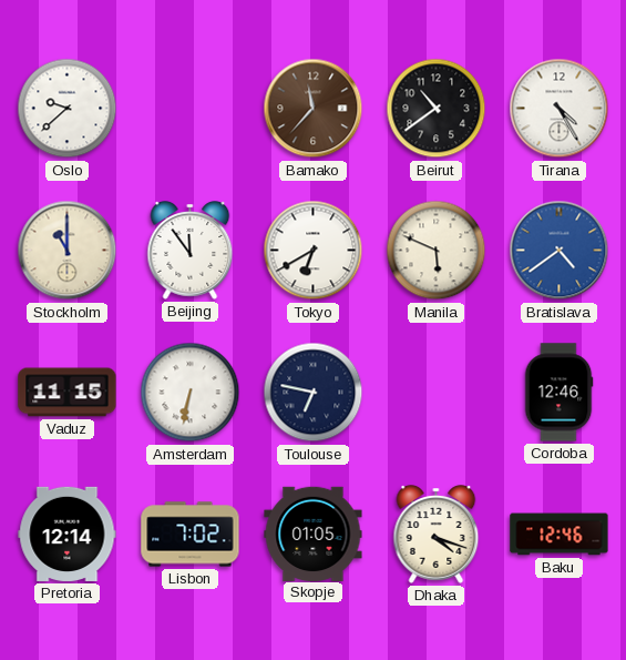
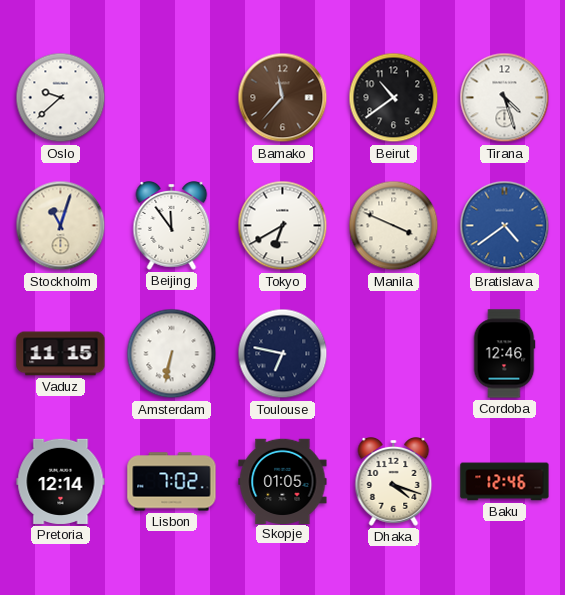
Tirana: 4:25 -> 4:27
Stockholm: 11:00 -> 11:03
Manila: 5:49 -> 3:49
